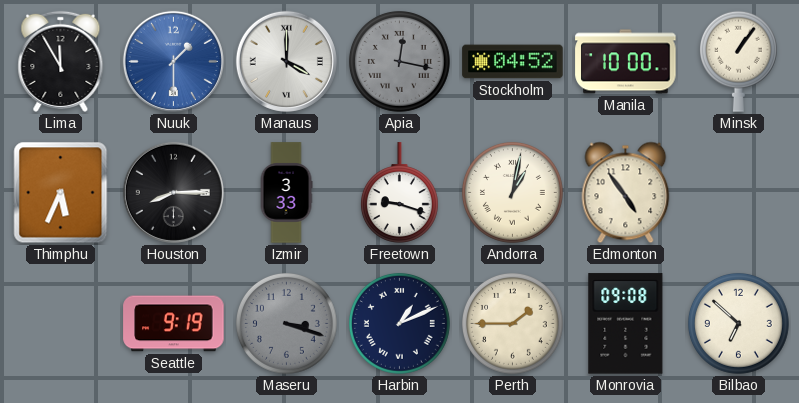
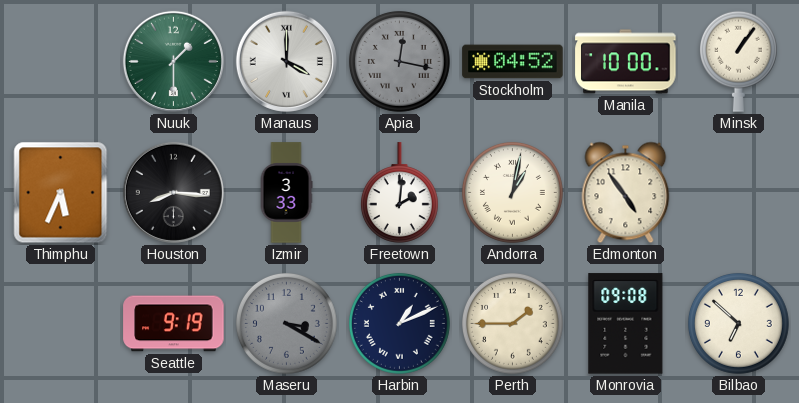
Lima: 11:55 -> none
Nuuk dial: blue -> green
Houston: 8:15 -> 8:16
Freetown: 9:18 -> 2:01
Maseru: 3:18 -> 3:20
